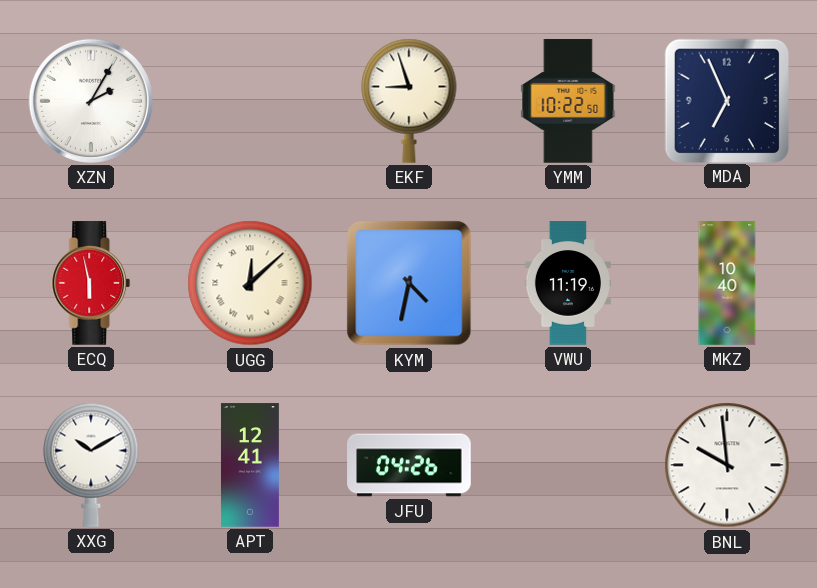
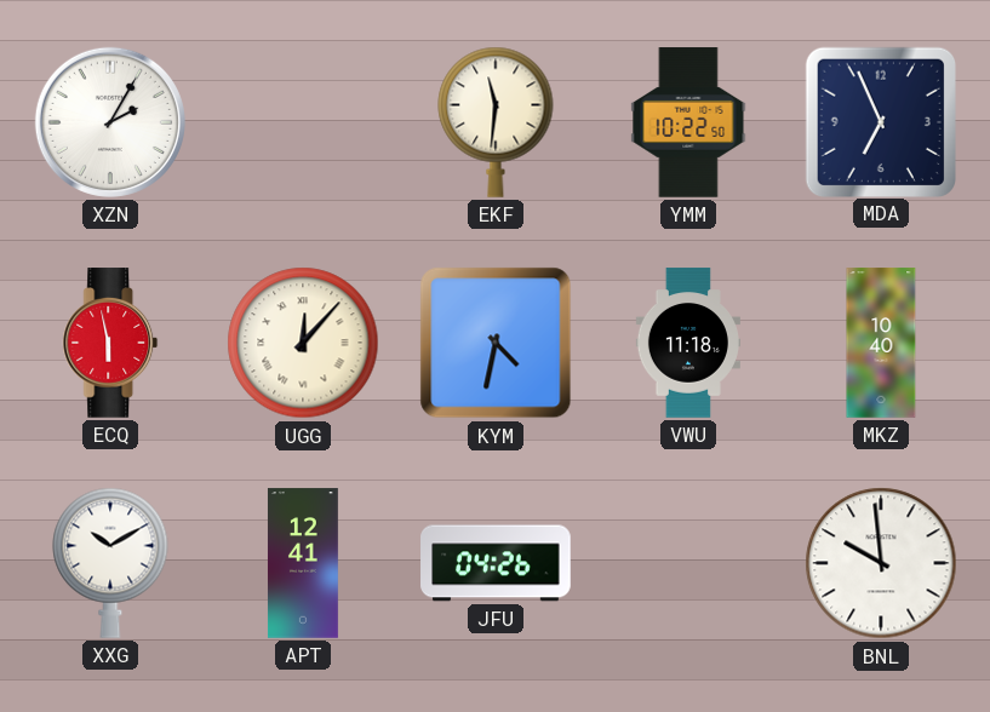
EKF: 8:57 -> 11:31
UGG: 12:08 -> 12:07
VWU: 11:19 -> 11:18
